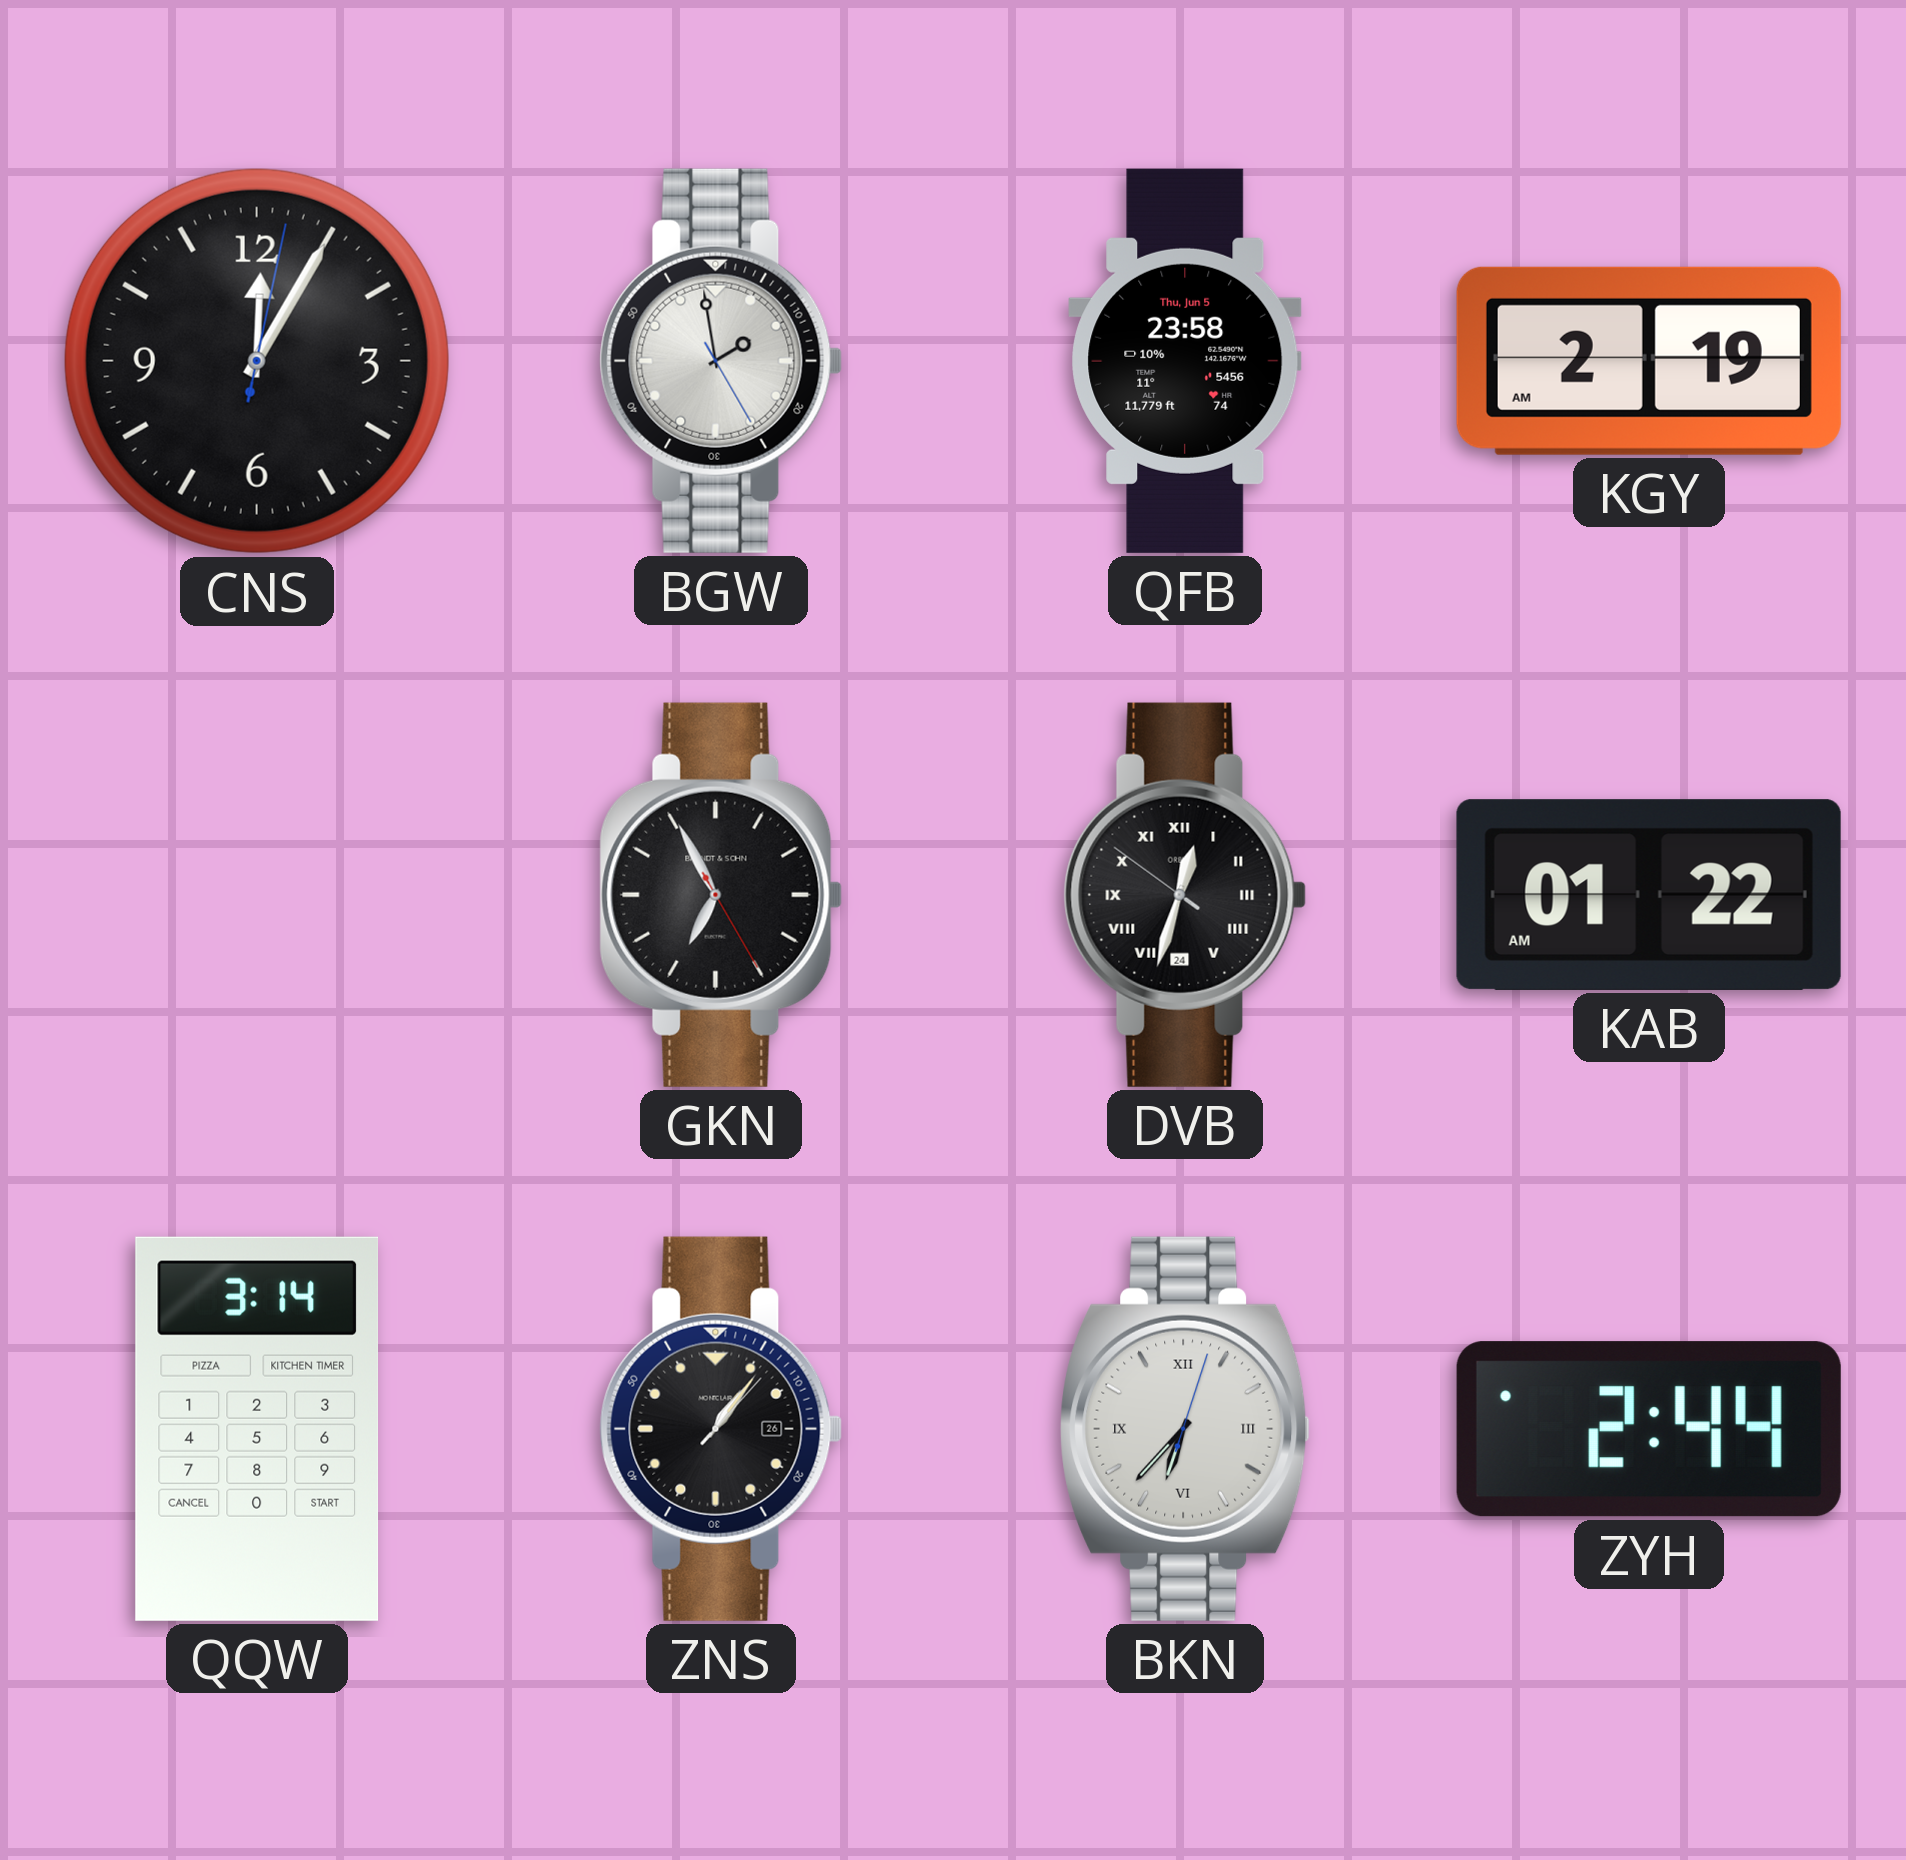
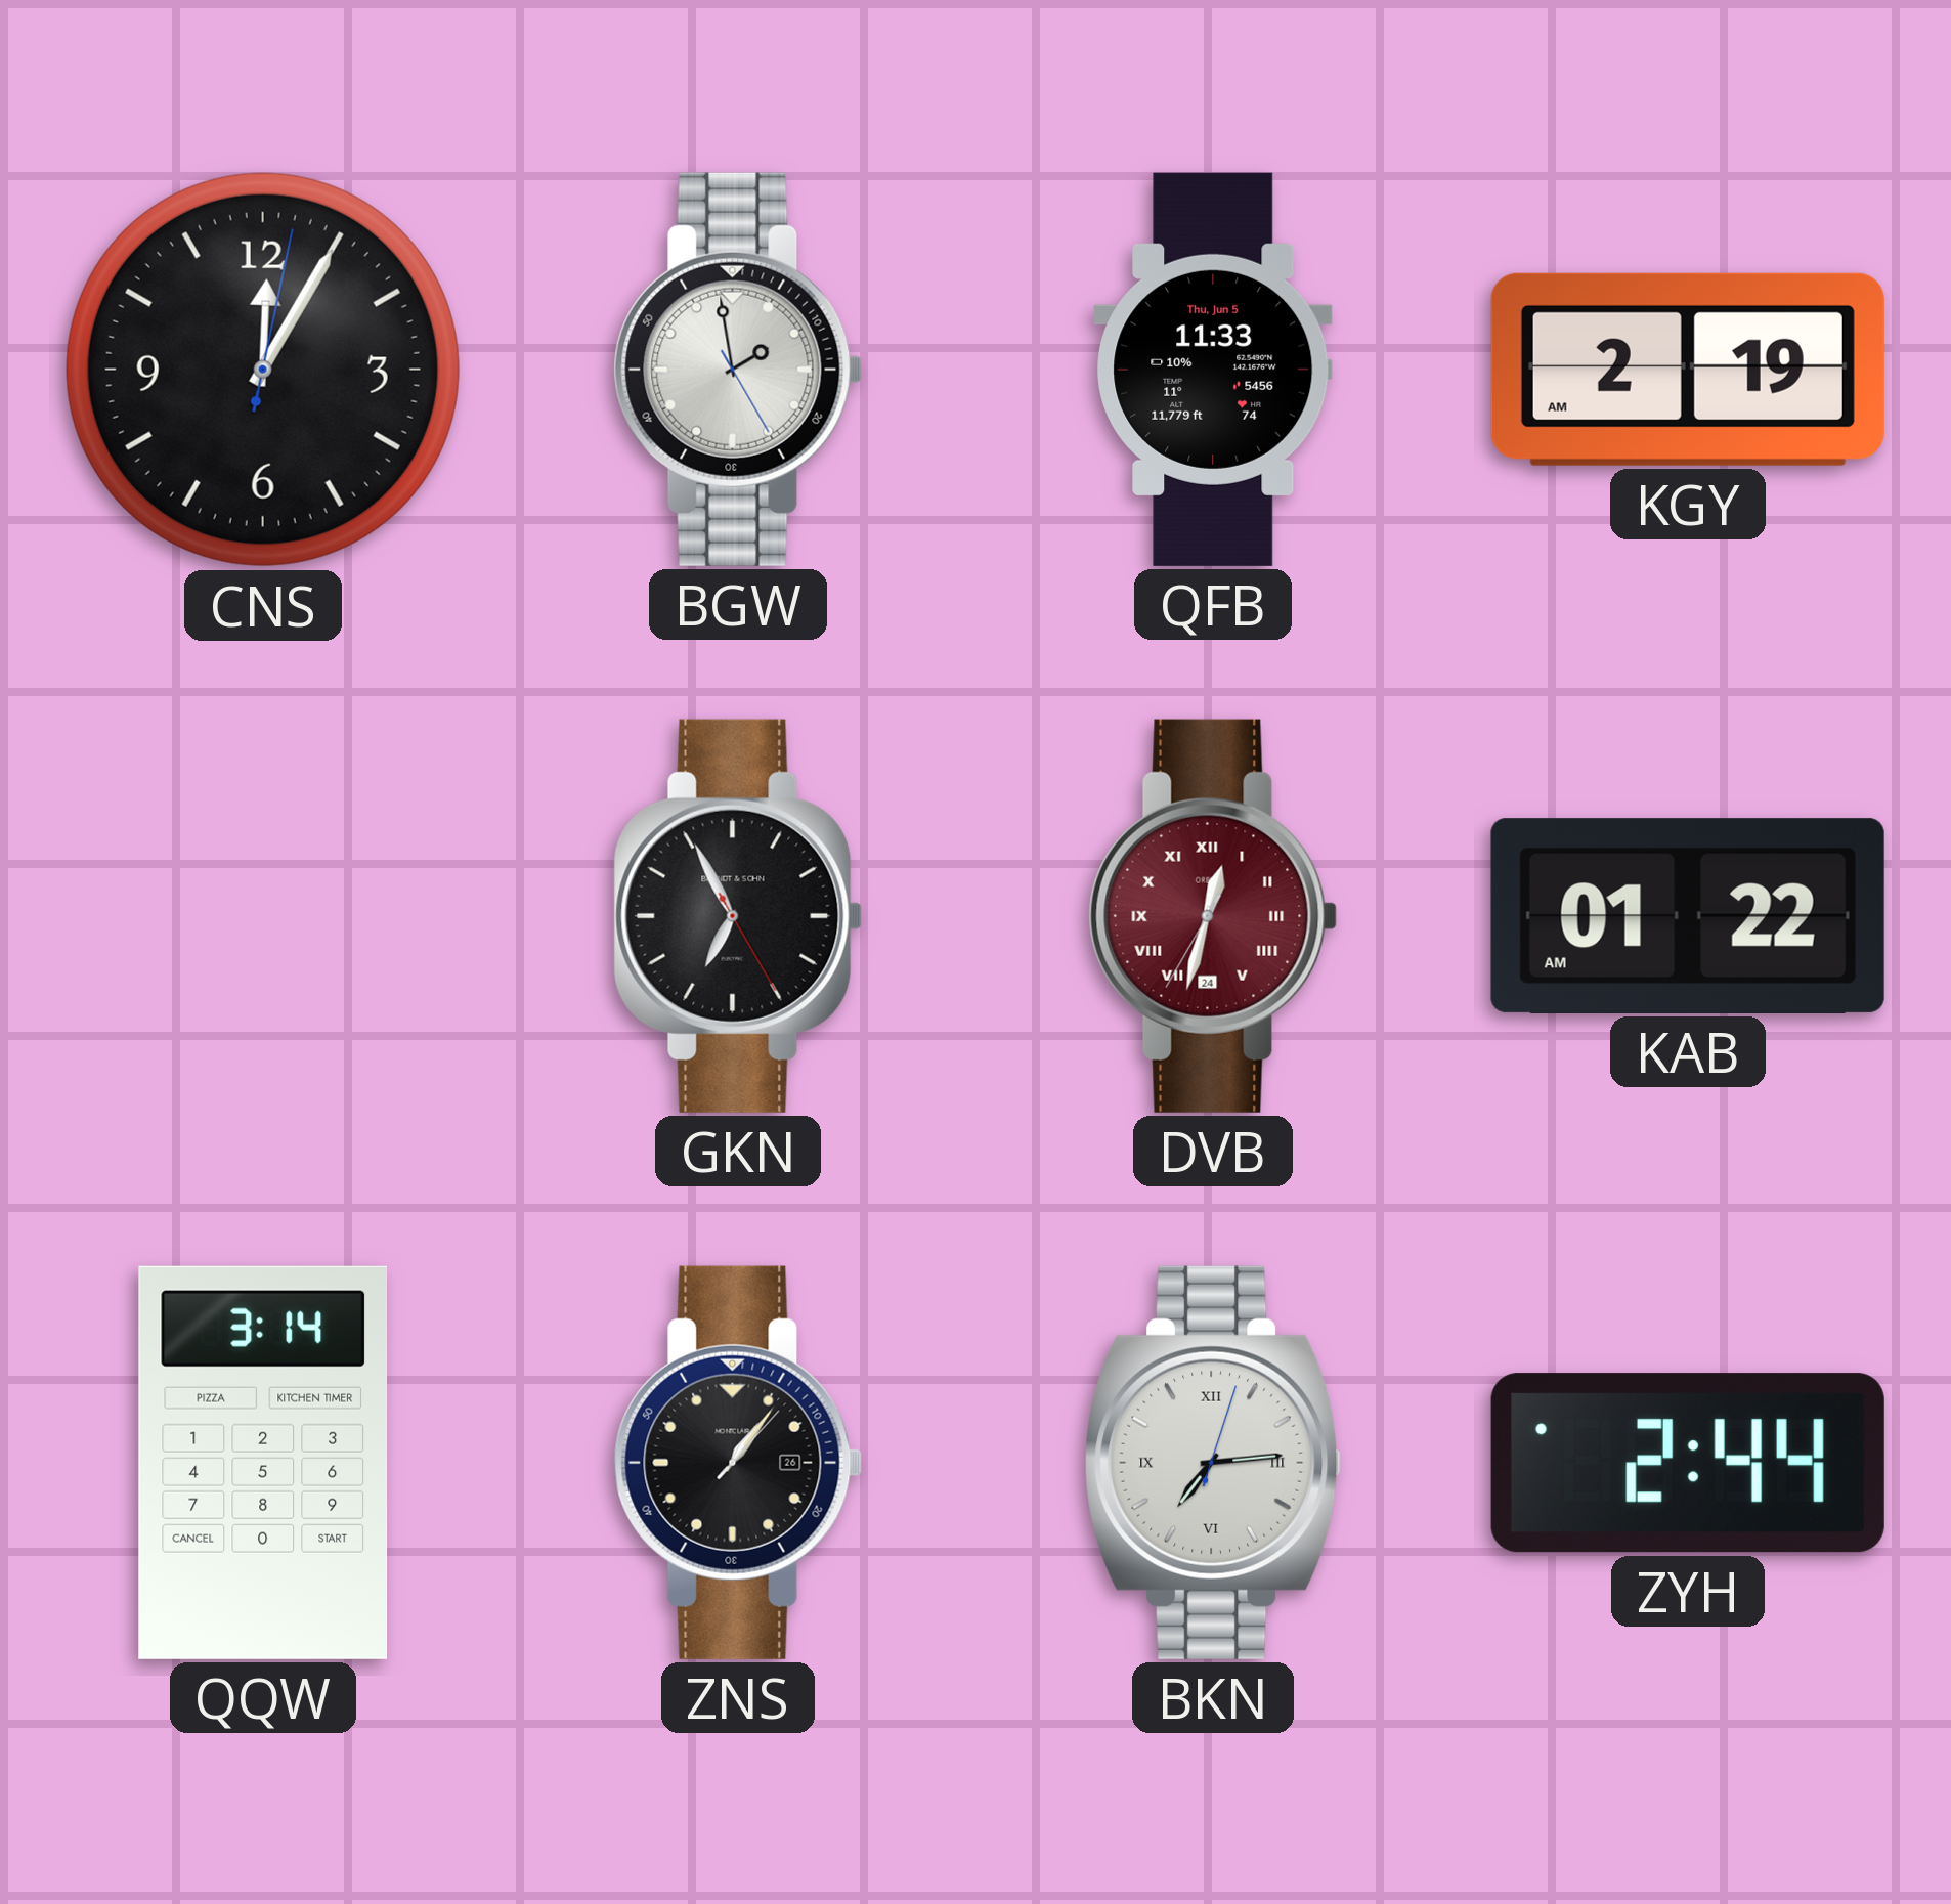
QFB: 23:58 -> 11:33
DVB: 12:32:51 -> 12:32:35
DVB dial: black -> burgundy
BKN: 6:37 -> 7:14
